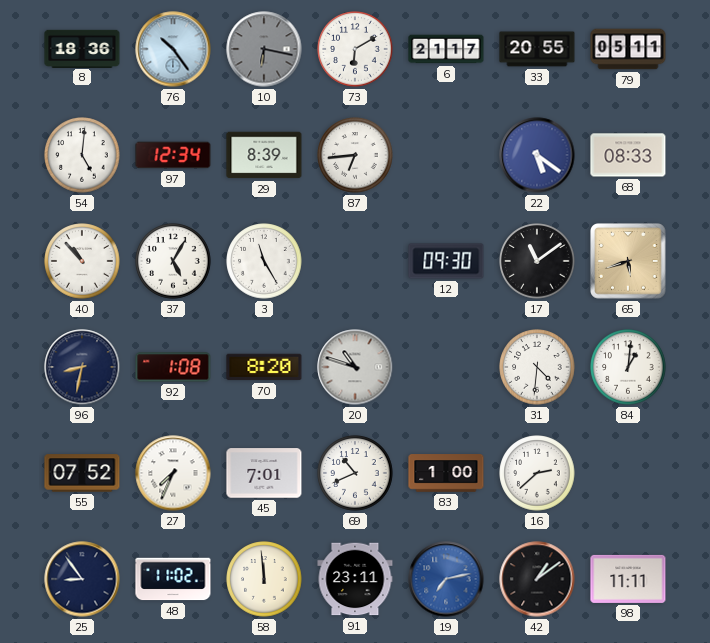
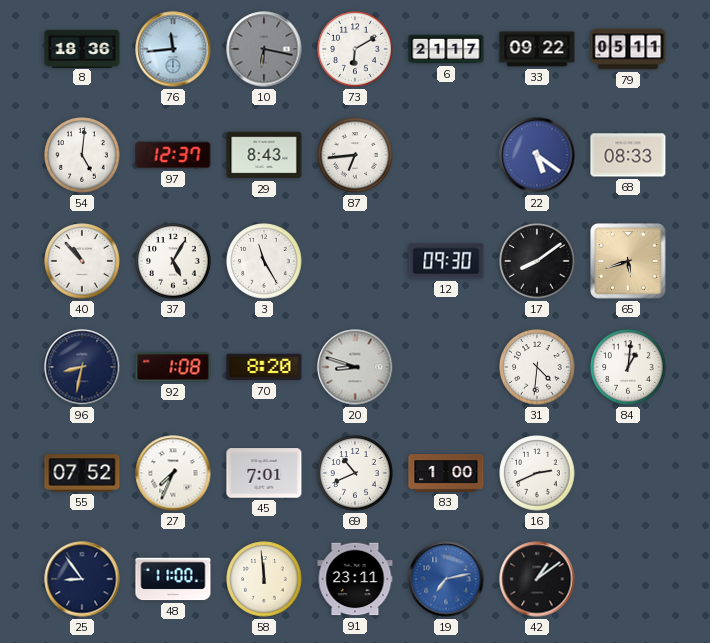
76: 10:24 -> 11:44
33: 20:55 -> 09:22
97: 12:34 -> 12:37
29: 8:39 -> 8:43
17: 11:09 -> 8:09
20: 10:48 -> 8:48
16: 2:38 -> 2:41
48: 11:02 -> 11:00
98: 11:11 -> none
